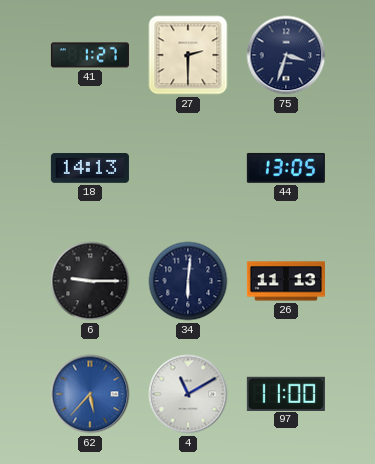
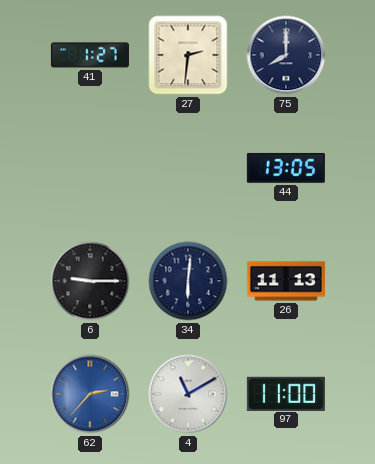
27: 2:30 -> 2:31
75: 3:33 -> 8:00
18: 14:13 -> none
62: 5:37 -> 2:37
